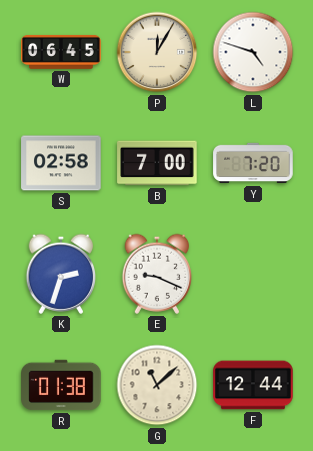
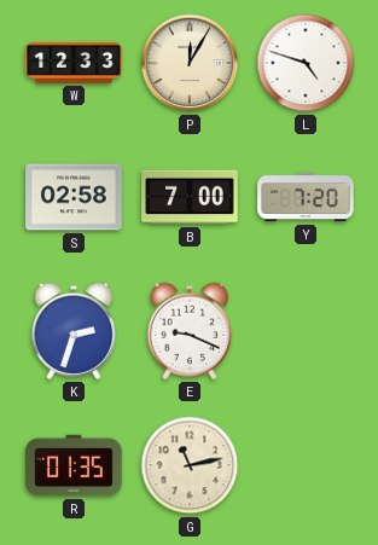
W: 06:45 -> 12:33
R: 01:38 -> 01:35
G: 11:08 -> 11:13
F: 12:44 -> none
